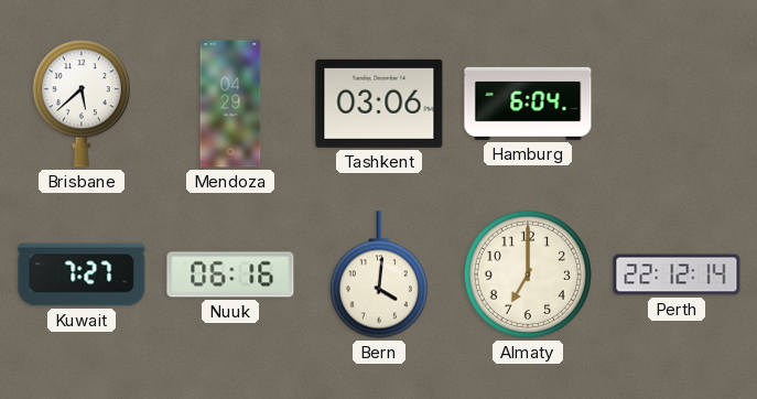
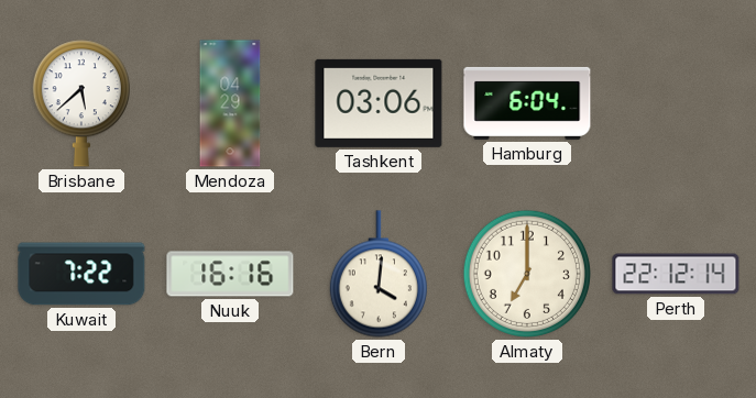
Kuwait: 7:27 -> 7:22
Nuuk: 06:16 -> 16:16
